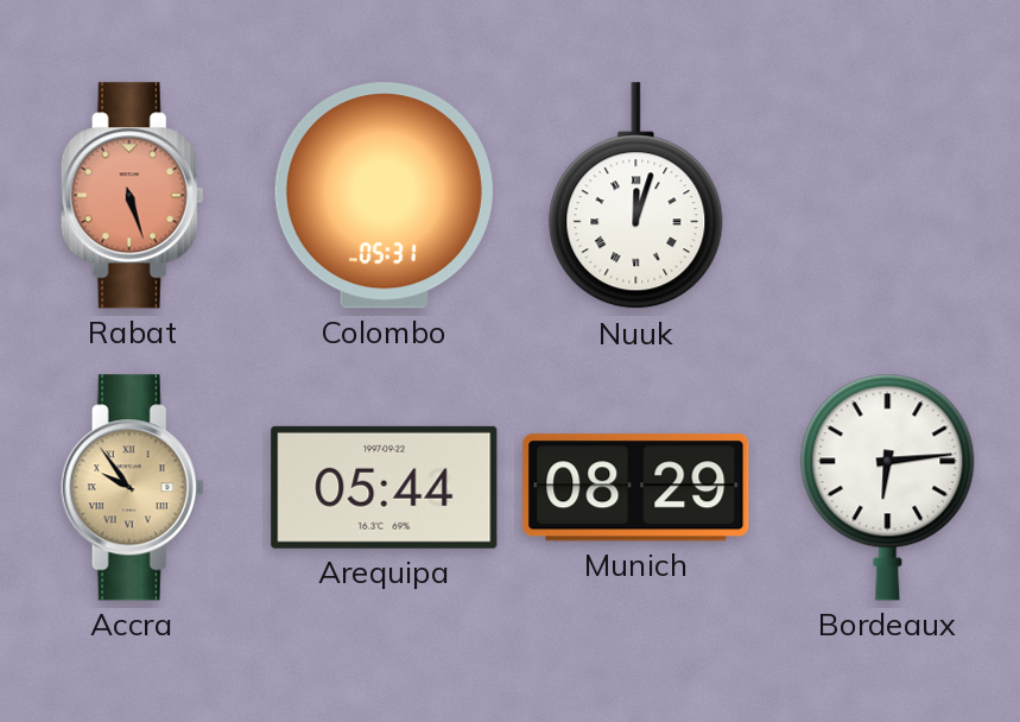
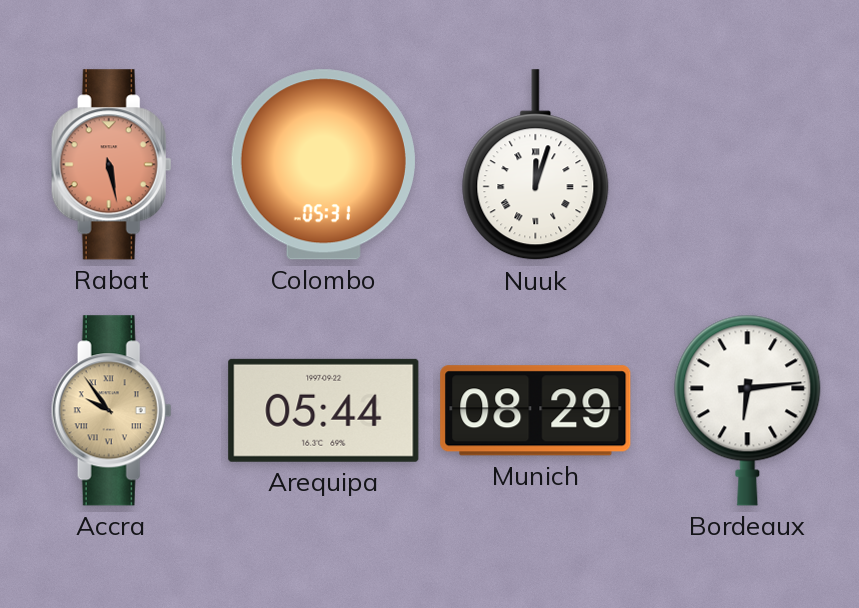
Rabat: 5:27 -> 5:28
